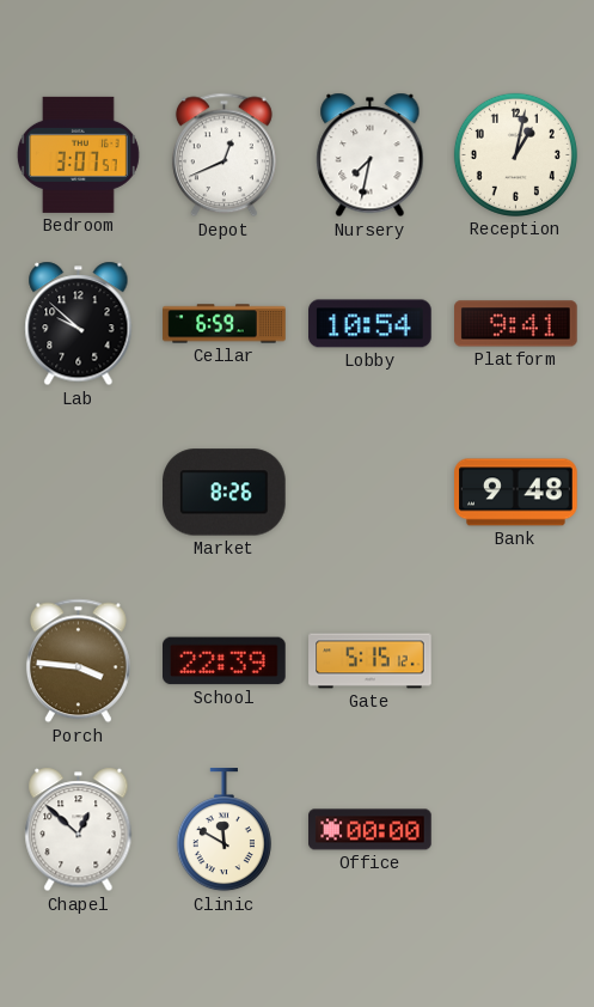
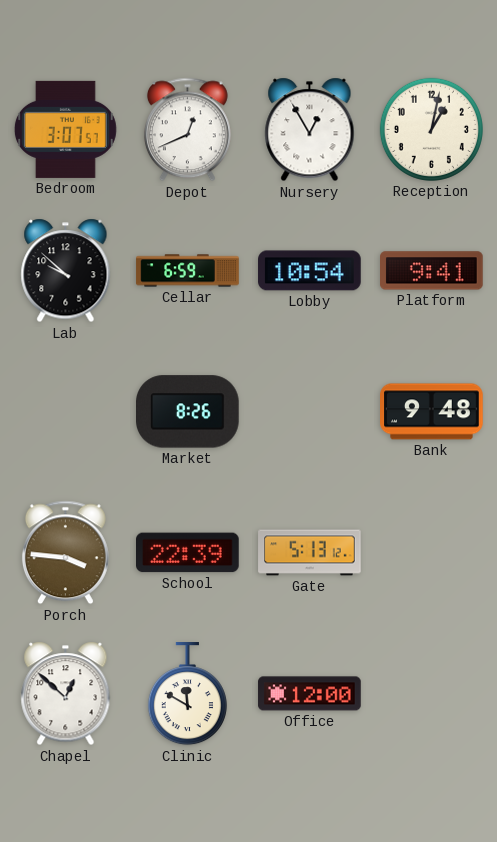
Nursery: 7:32 -> 12:55
Gate: 5:15 -> 5:13
Office: 00:00 -> 12:00
